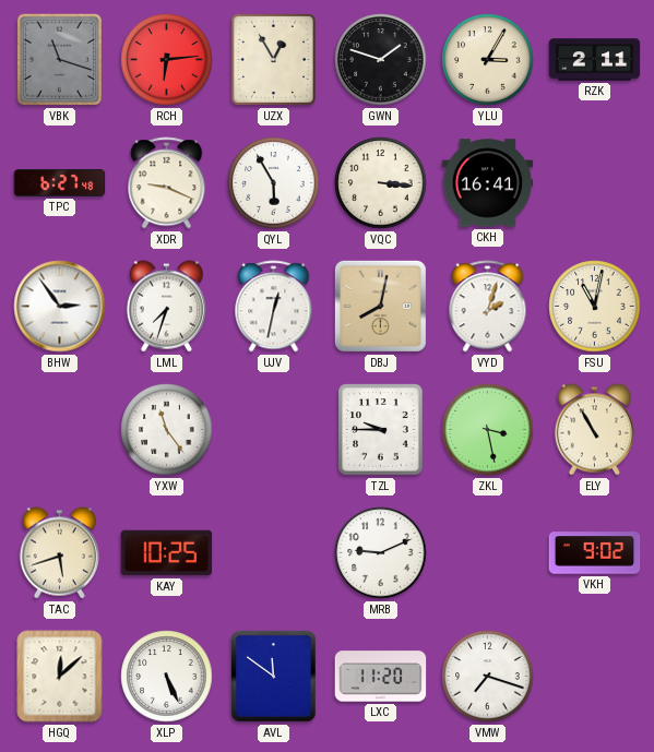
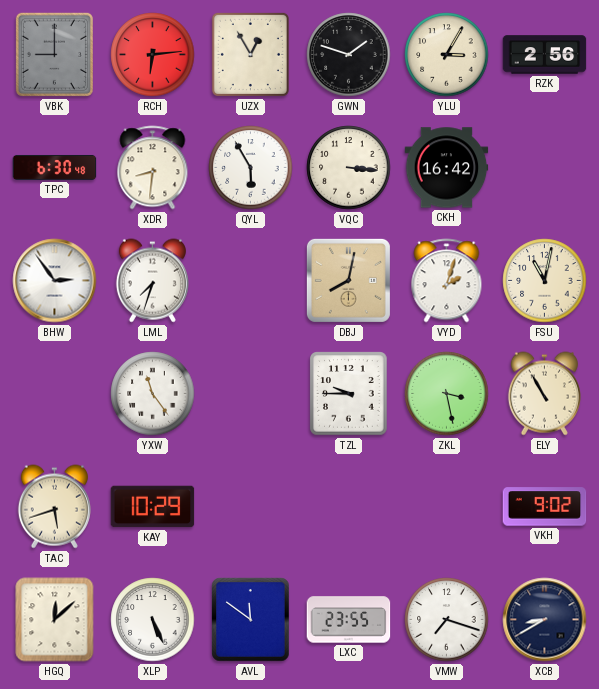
VBK: 11:18 -> 9:00
RZK: 2:11 -> 2:56
TPC: 6:27 -> 6:30
XDR: 9:19 -> 8:31
CKH: 16:41 -> 16:42
UJV: 12:32 -> none
KAY: 10:25 -> 10:29
MRB: 9:11 -> none
LXC: 11:20 -> 23:55
XCB: none -> 8:40
